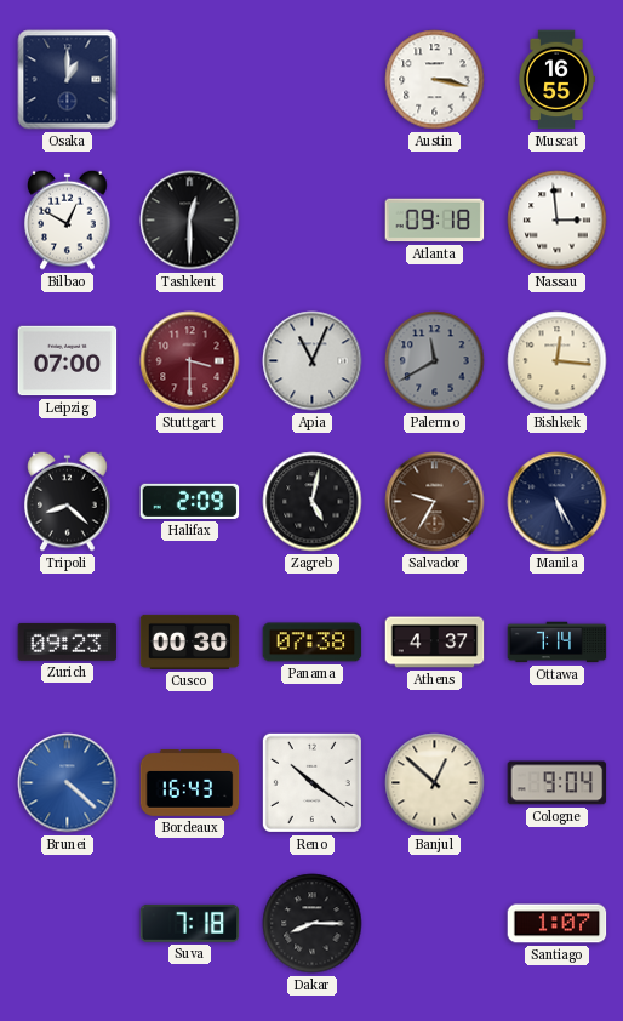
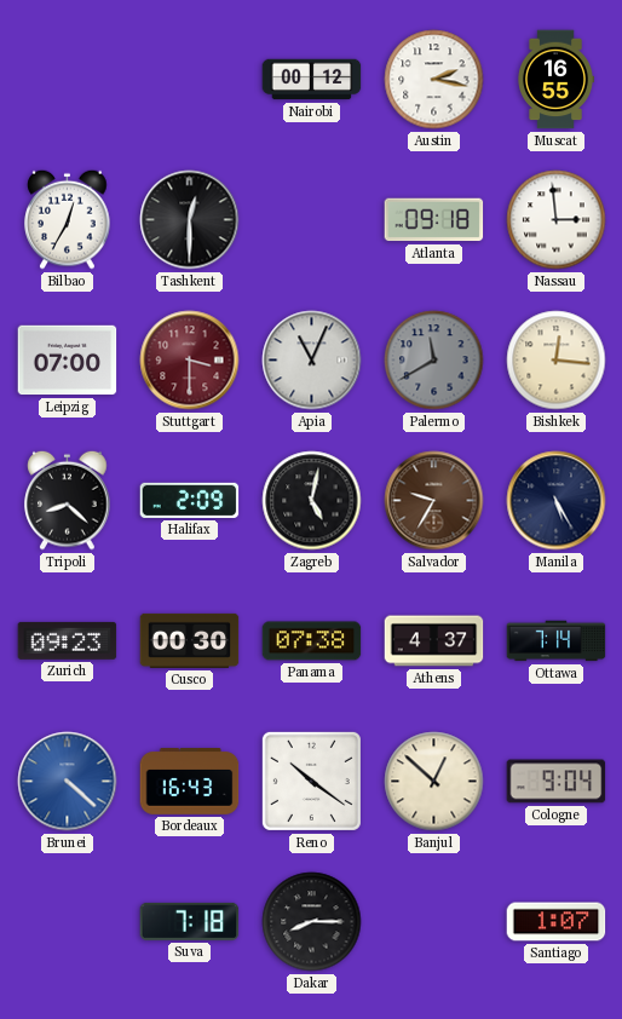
Osaka: 1:00 -> none
Nairobi: none -> 00:12
Austin: 3:17 -> 2:17
Bilbao: 12:50 -> 12:35
